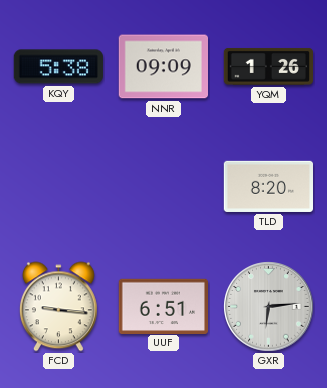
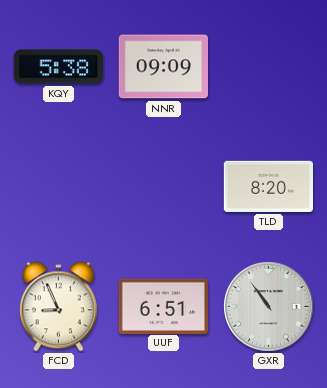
YQM: 1:26 -> none
FCD: 9:16 -> 8:56
GXR: 6:14 -> 10:54
